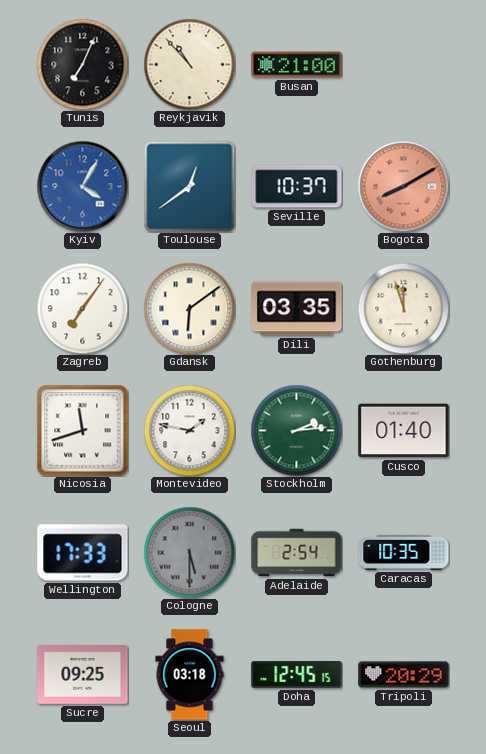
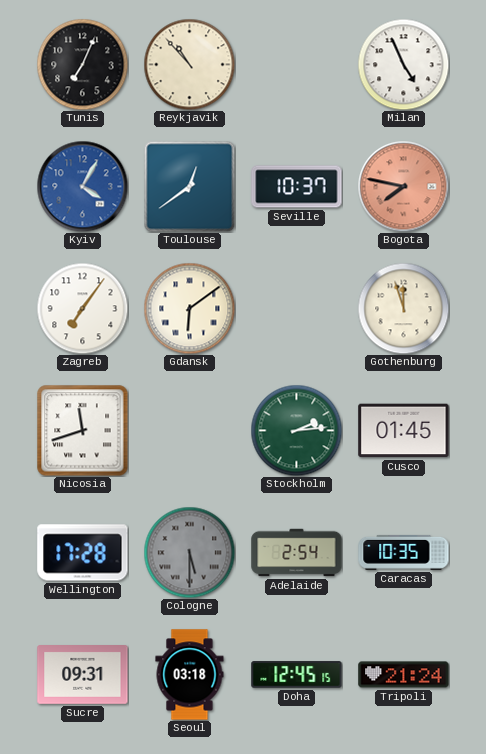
Busan: 21:00 -> none
Milan: none -> 4:56
Bogota: 8:10 -> 7:47
Dili: 03:35 -> none
Montevideo: 1:47 -> none
Cusco: 01:40 -> 01:45
Wellington: 17:33 -> 17:28
Sucre: 09:25 -> 09:31
Tripoli: 20:29 -> 21:24
